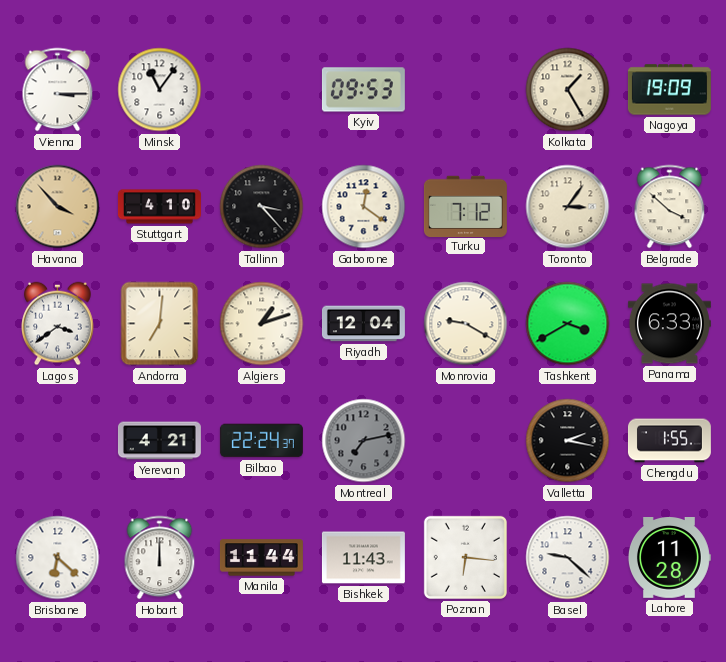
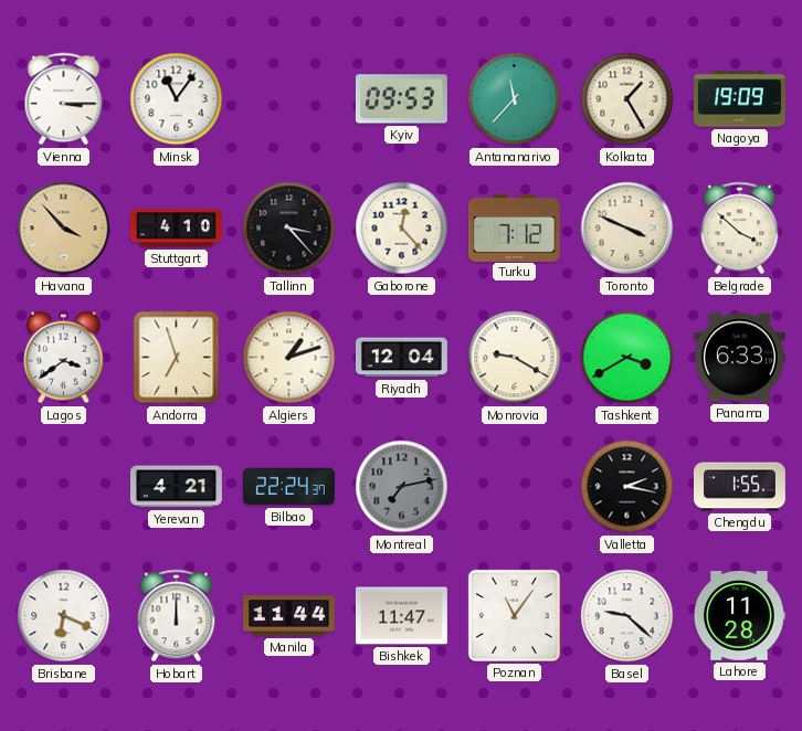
Antananarivo: none -> 11:37
Gaborone: 12:21 -> 12:23
Toronto: 3:06 -> 3:49
Andorra: 7:01 -> 6:57
Brisbane: 6:22 -> 6:19
Bishkek: 11:43 -> 11:47
Poznan: 6:16 -> 11:06
